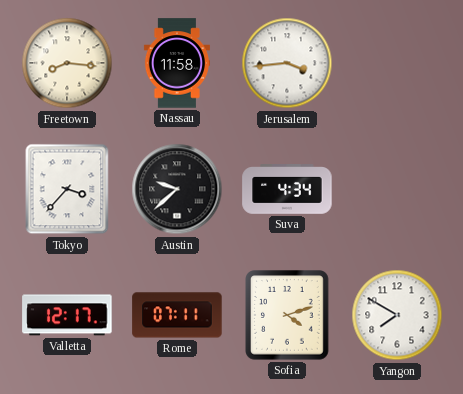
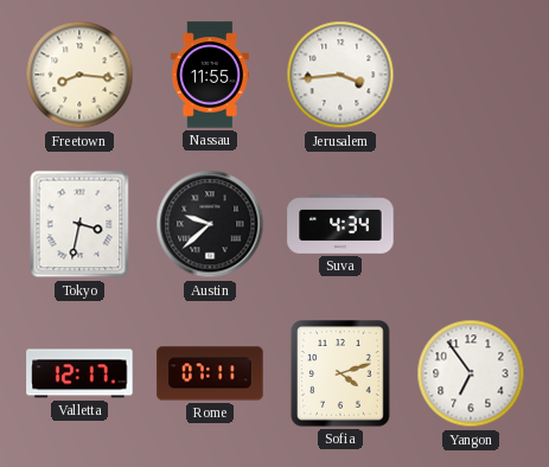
Nassau: 11:58 -> 11:55
Tokyo: 3:37 -> 3:32
Yangon: 7:50 -> 6:54
